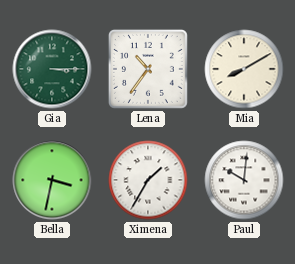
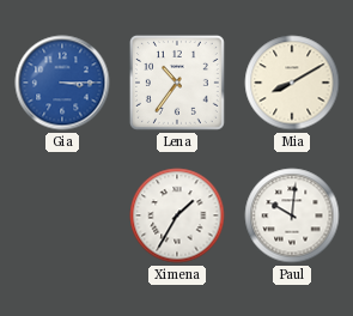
Gia dial: green -> blue
Bella: 3:32 -> none
